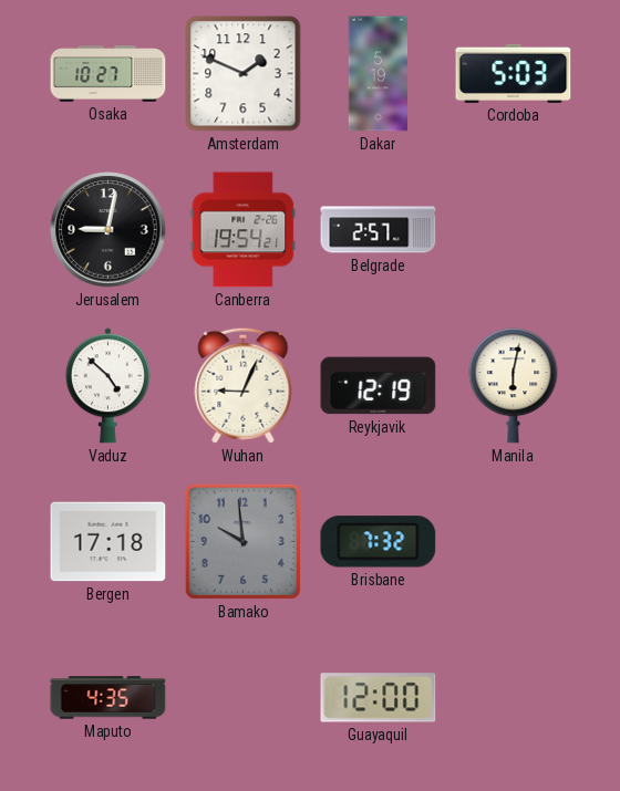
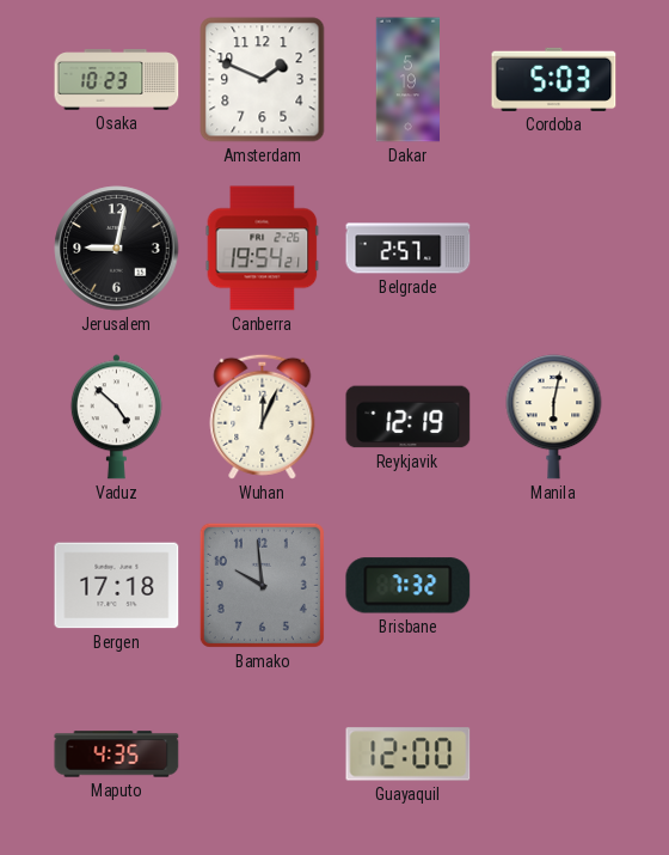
Osaka: 10:27 -> 10:23
Wuhan: 9:04 -> 12:04
